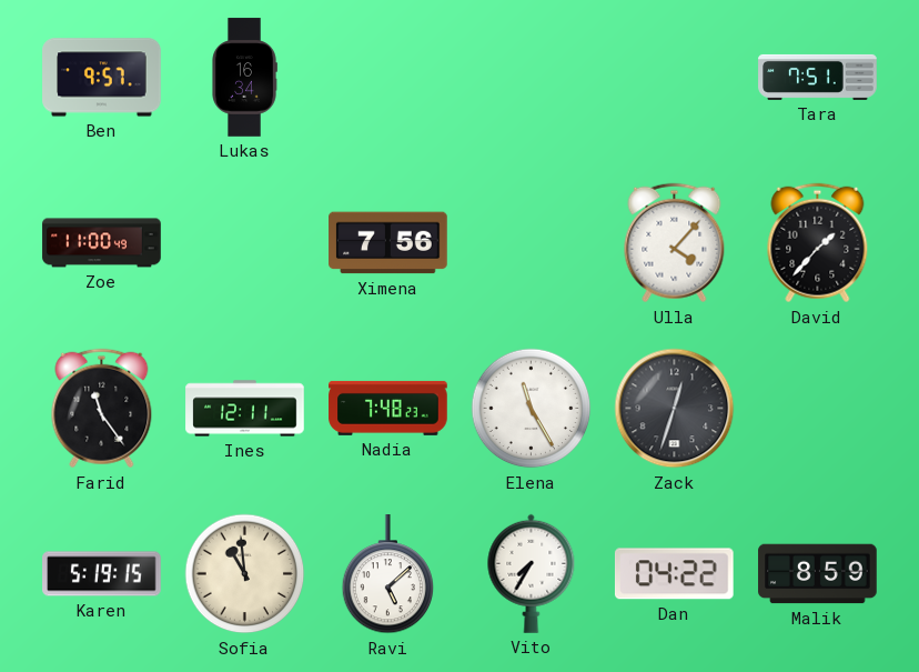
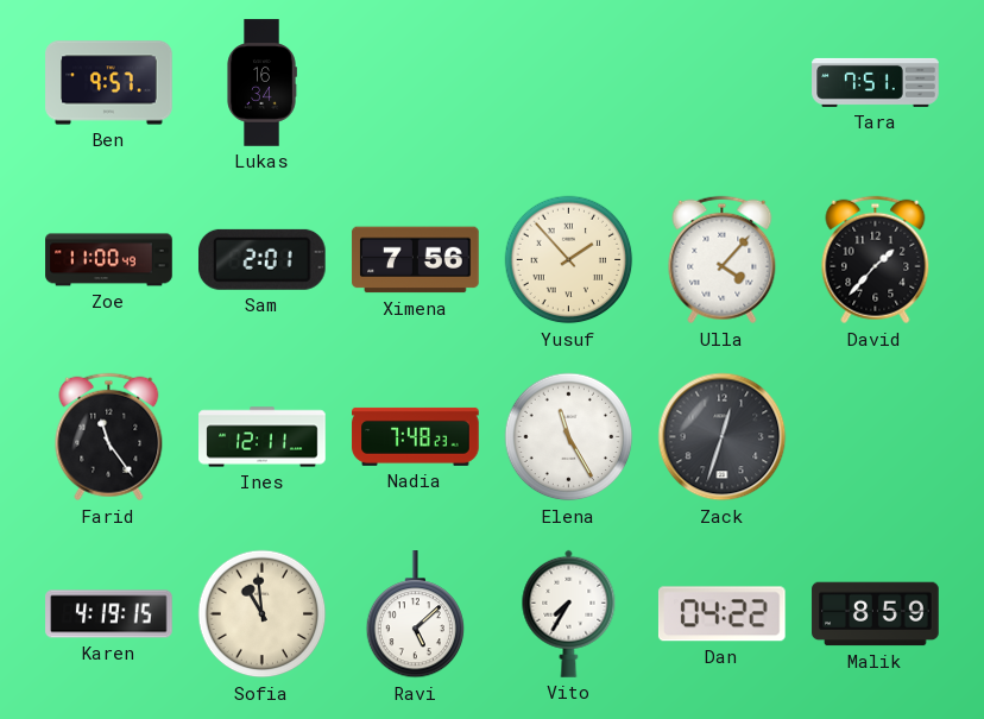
Sam: none -> 2:01
Yusuf: none -> 1:53
Karen: 5:19 -> 4:19
